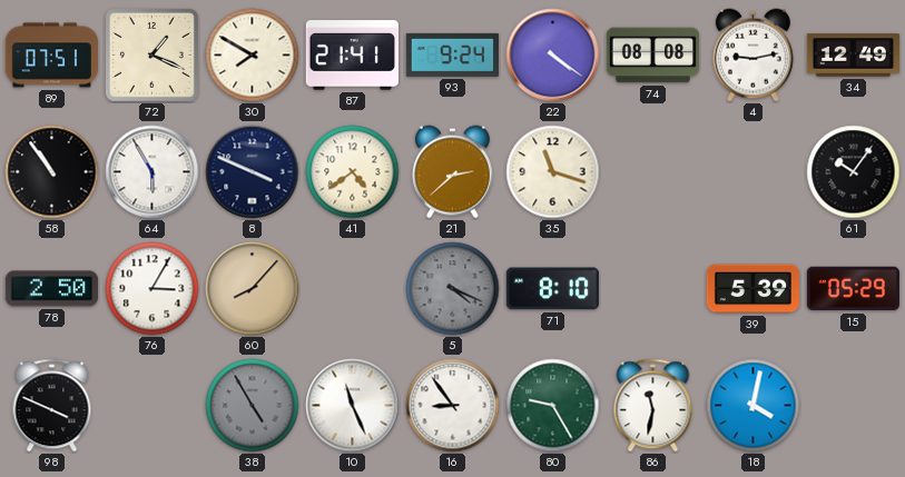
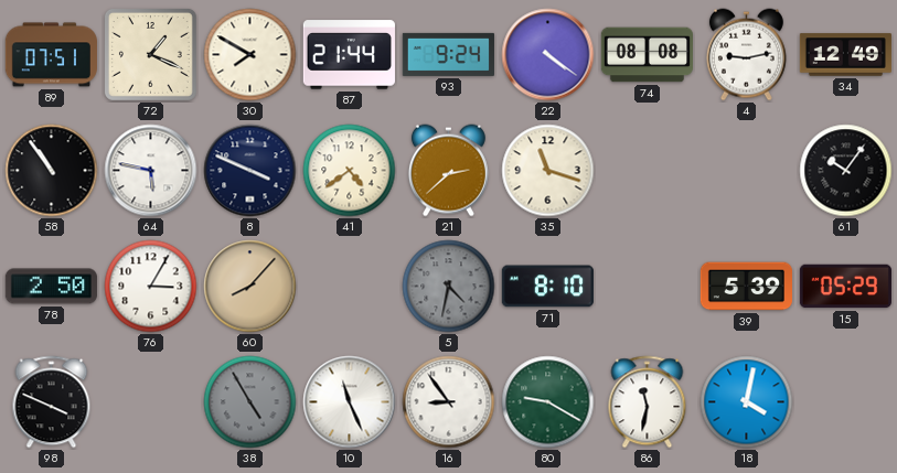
87: 21:41 -> 21:44
64: 5:55 -> 5:47
5: 4:19 -> 4:32
80: 9:25 -> 9:20
